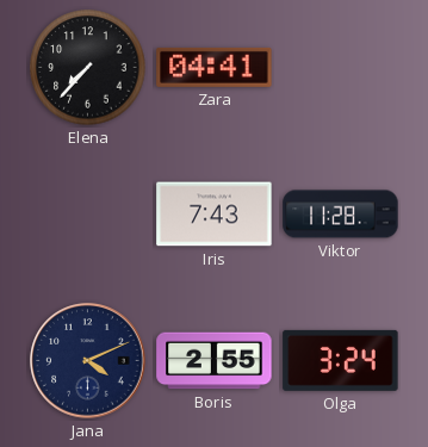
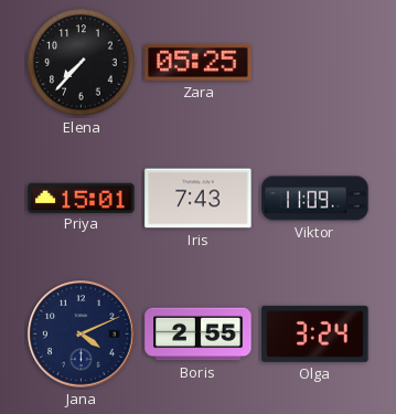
Zara: 04:41 -> 05:25
Priya: none -> 15:01
Viktor: 11:28 -> 11:09
